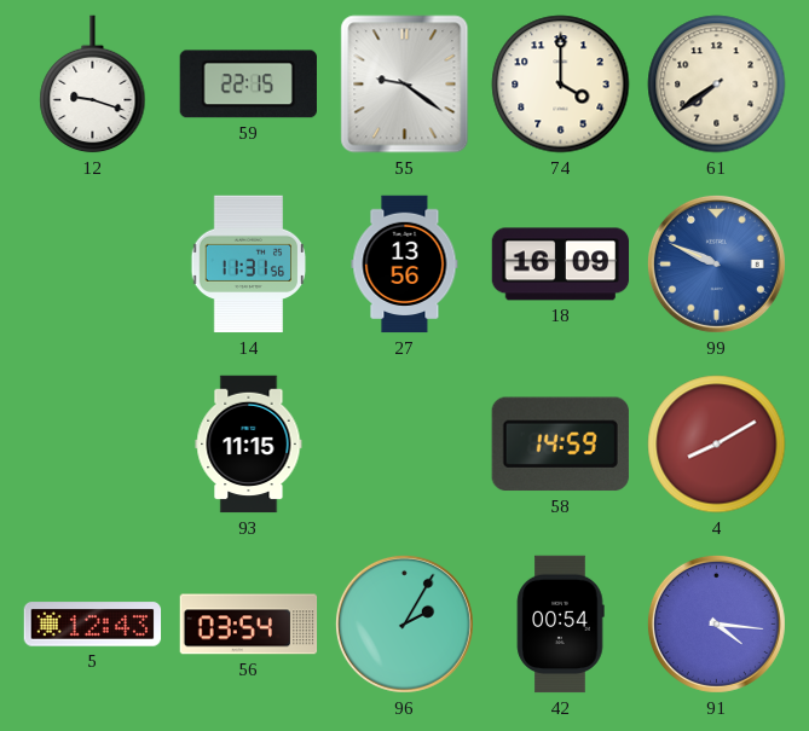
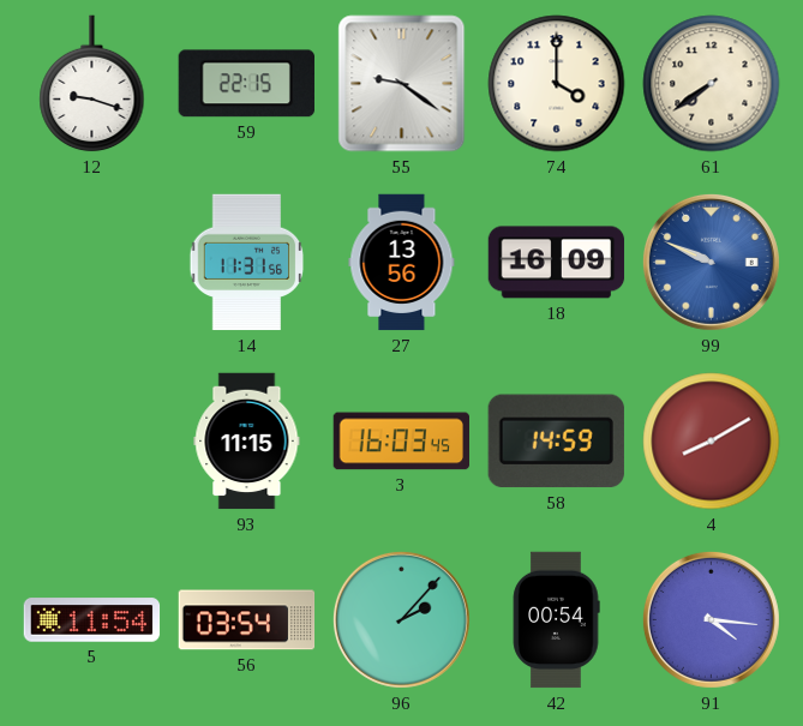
3: none -> 16:03
5: 12:43 -> 11:54
96: 2:05 -> 2:07
